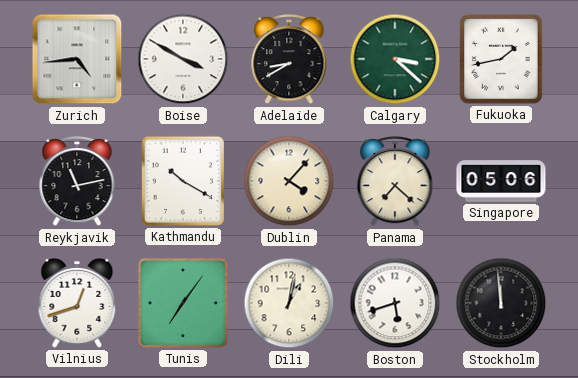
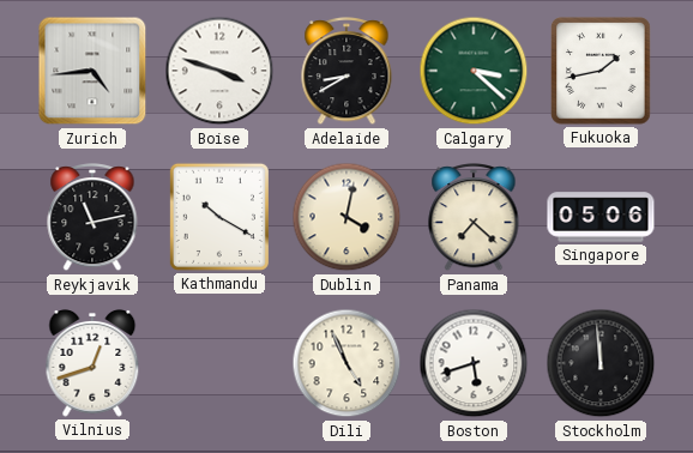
Boise: 3:50 -> 3:48
Dublin: 4:07 -> 4:02
Tunis: 7:06 -> none
Dili: 1:02 -> 4:56
